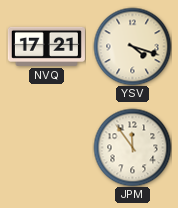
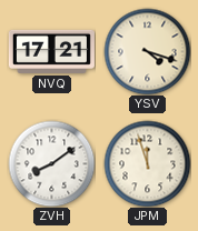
ZVH: none -> 8:09
JPM: 11:54 -> 11:57
